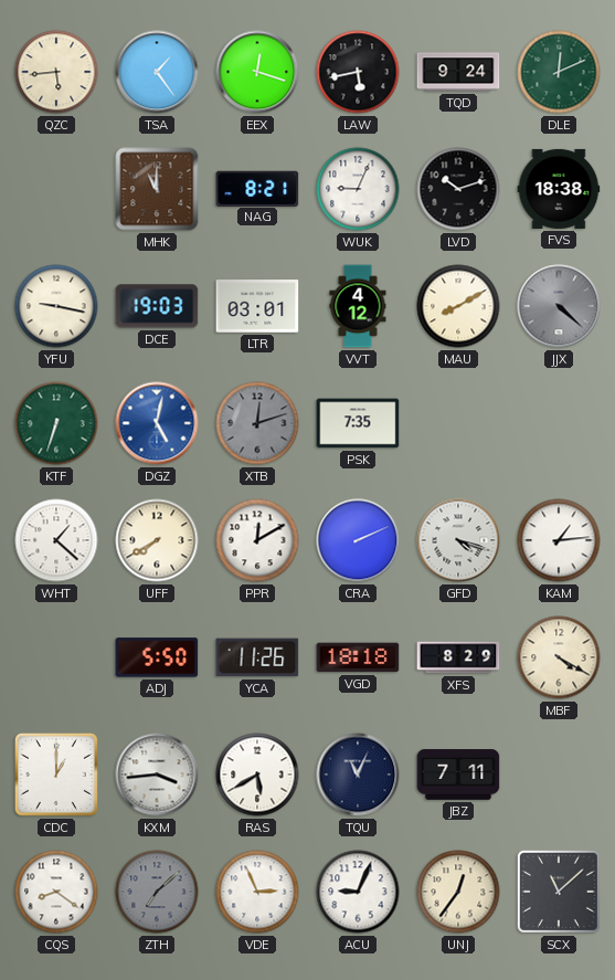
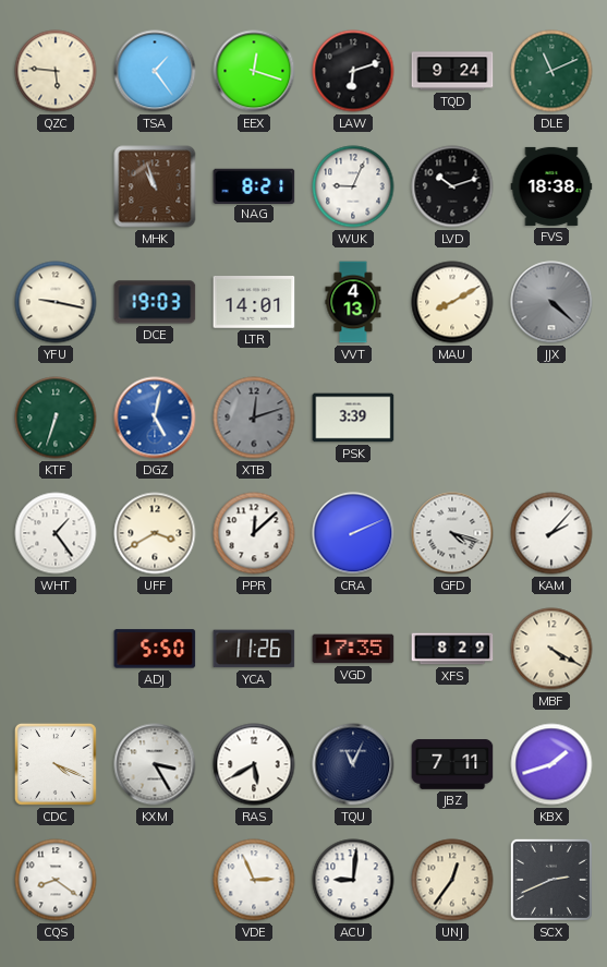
QZC: 5:44 -> 5:46
LAW: 5:43 -> 6:12
DLE: 12:11 -> 11:11
MHK: 11:00 -> 10:57
LTR: 03:01 -> 14:01
VVT: 4:12 -> 4:13
PSK: 7:35 -> 3:39
WHT: 1:22 -> 1:24
UFF: 7:40 -> 3:40
PPR: 12:10 -> 12:08
KAM: 1:14 -> 2:07
VGD: 18:18 -> 17:35
CDC: 1:00 -> 4:19
KXM: 3:44 -> 3:25
KBX: none -> 1:42
ZTH: 7:08 -> none
ACU: 9:04 -> 9:01
SCX: 11:08 -> 2:41
